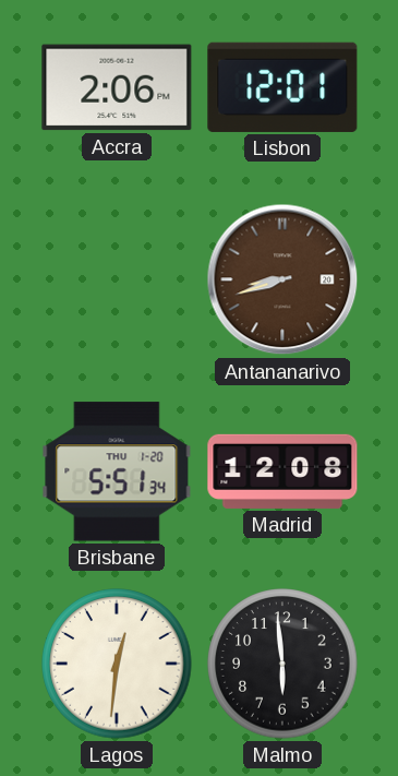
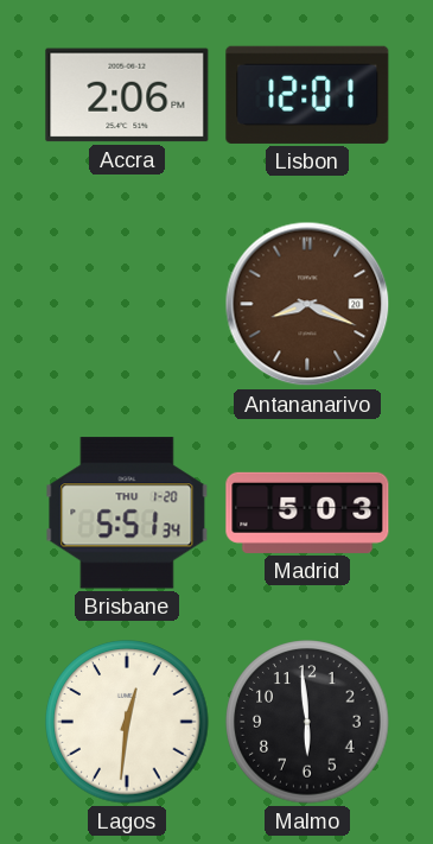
Antananarivo: 8:42 -> 8:19
Madrid: 12:08 -> 5:03
